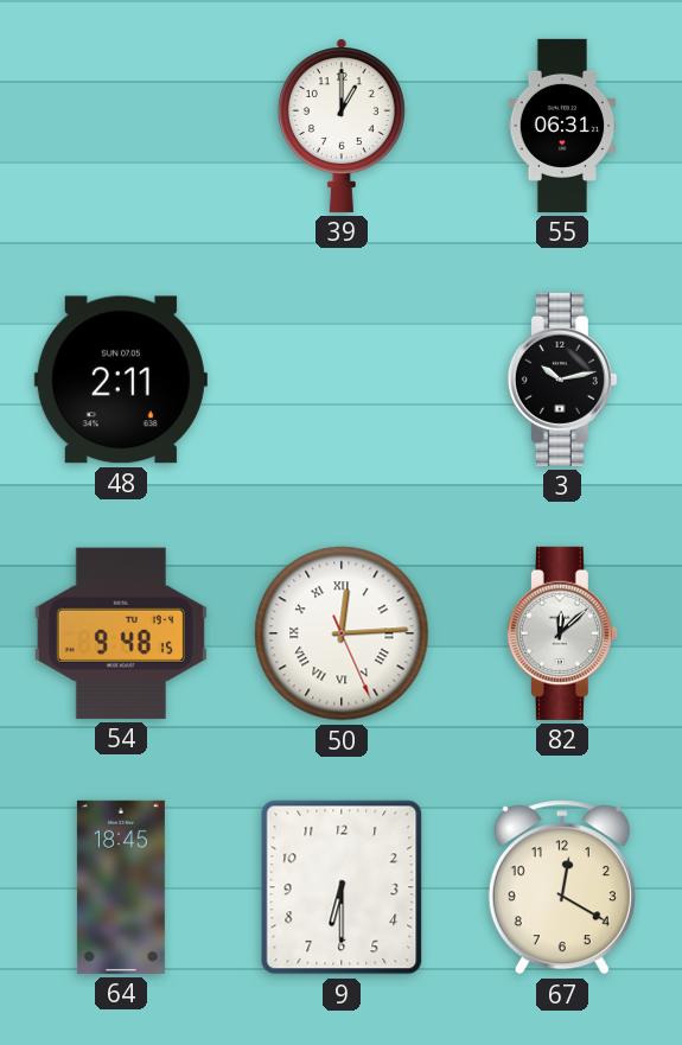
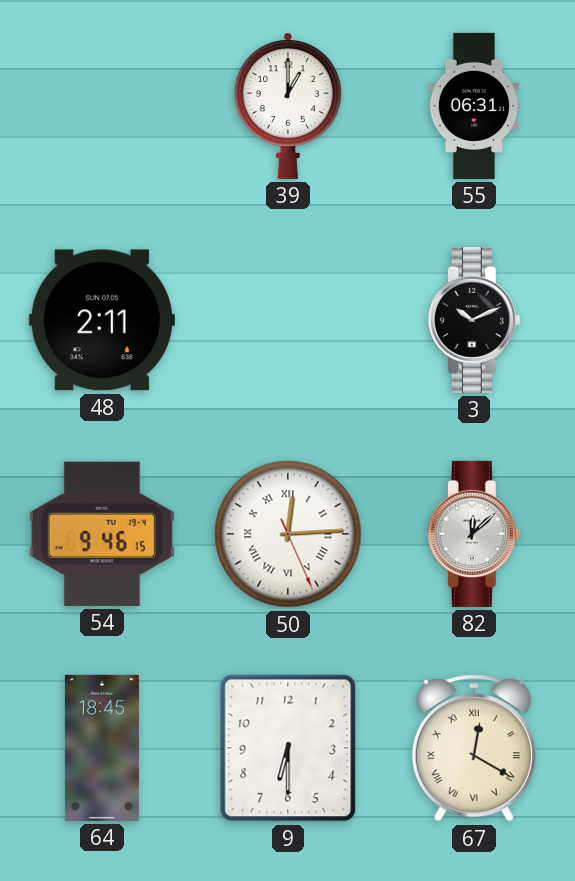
3: 10:13 -> 10:11
54: 9:48 -> 9:46
67 numerals: Arabic -> Roman
